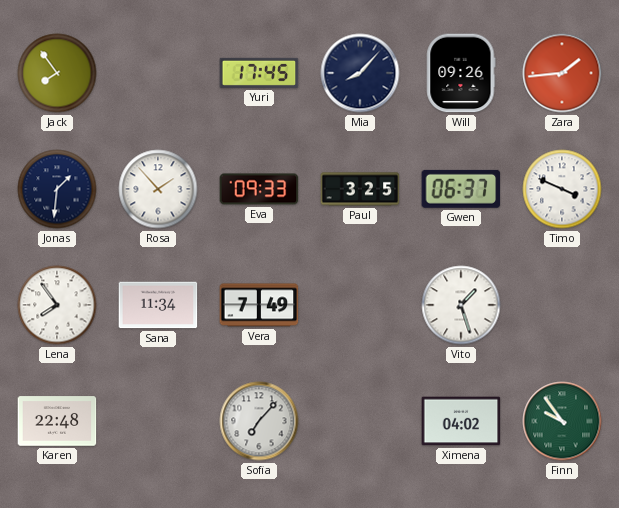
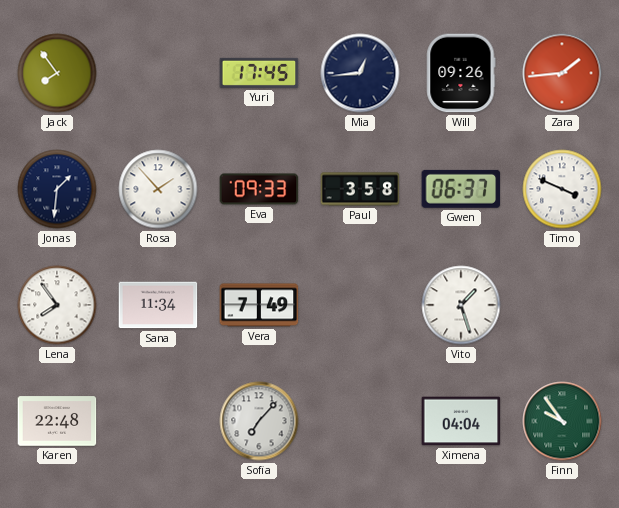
Mia: 8:07 -> 12:44
Paul: 3:25 -> 3:58
Ximena: 04:02 -> 04:04
